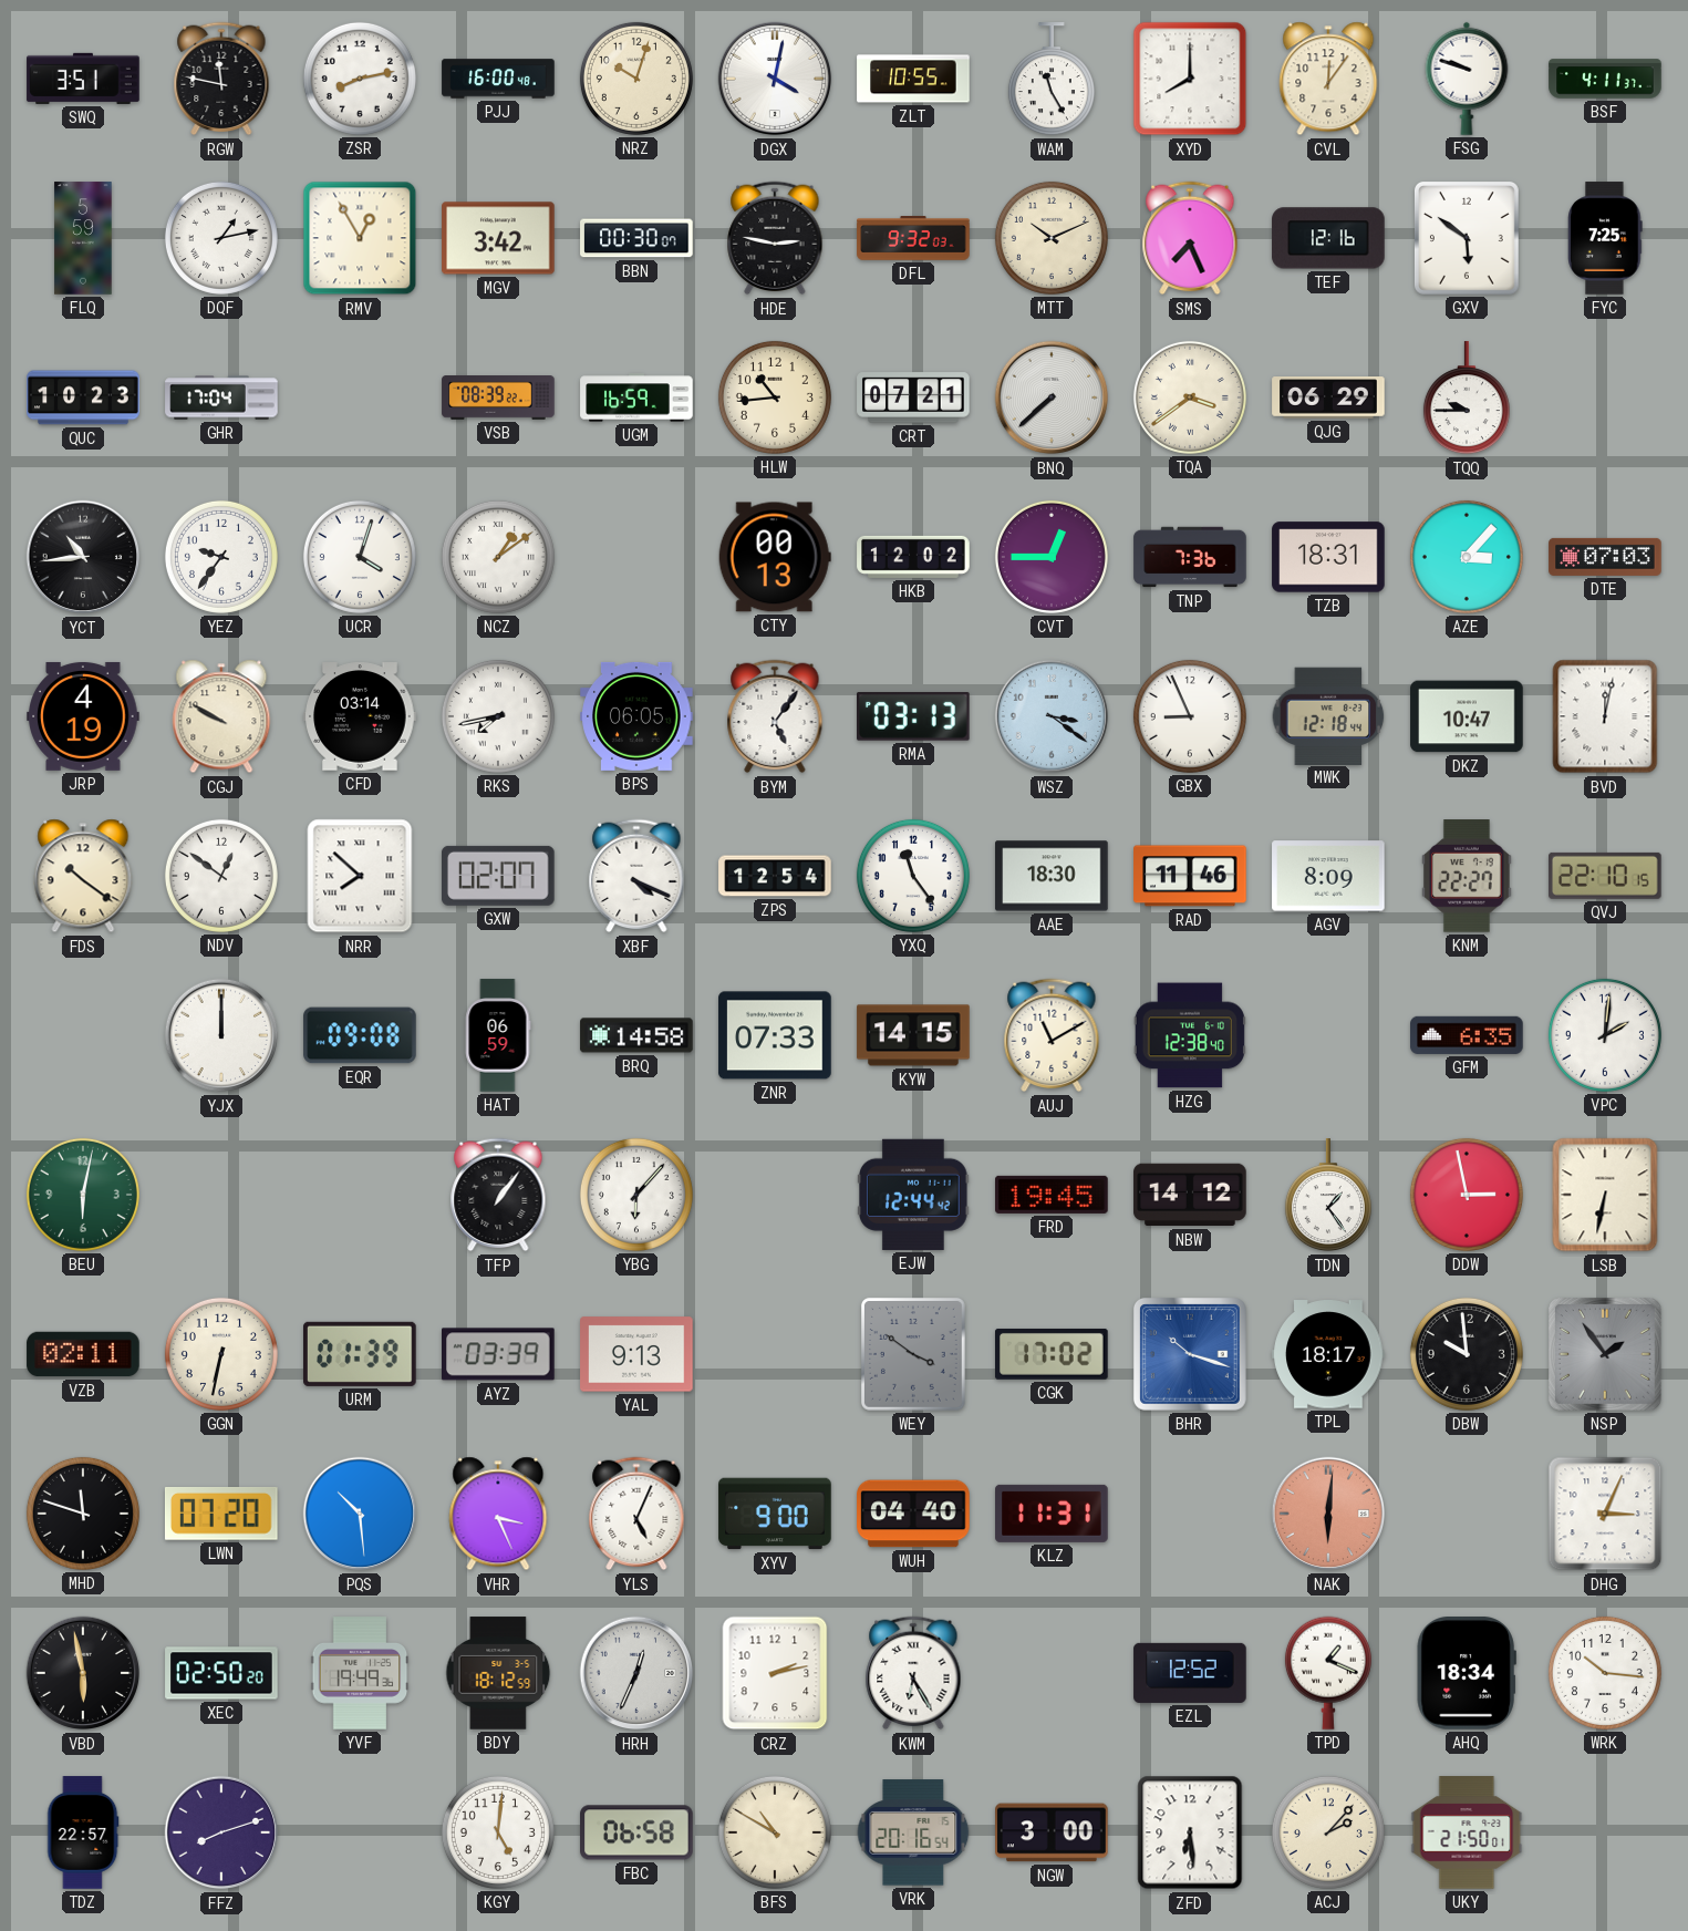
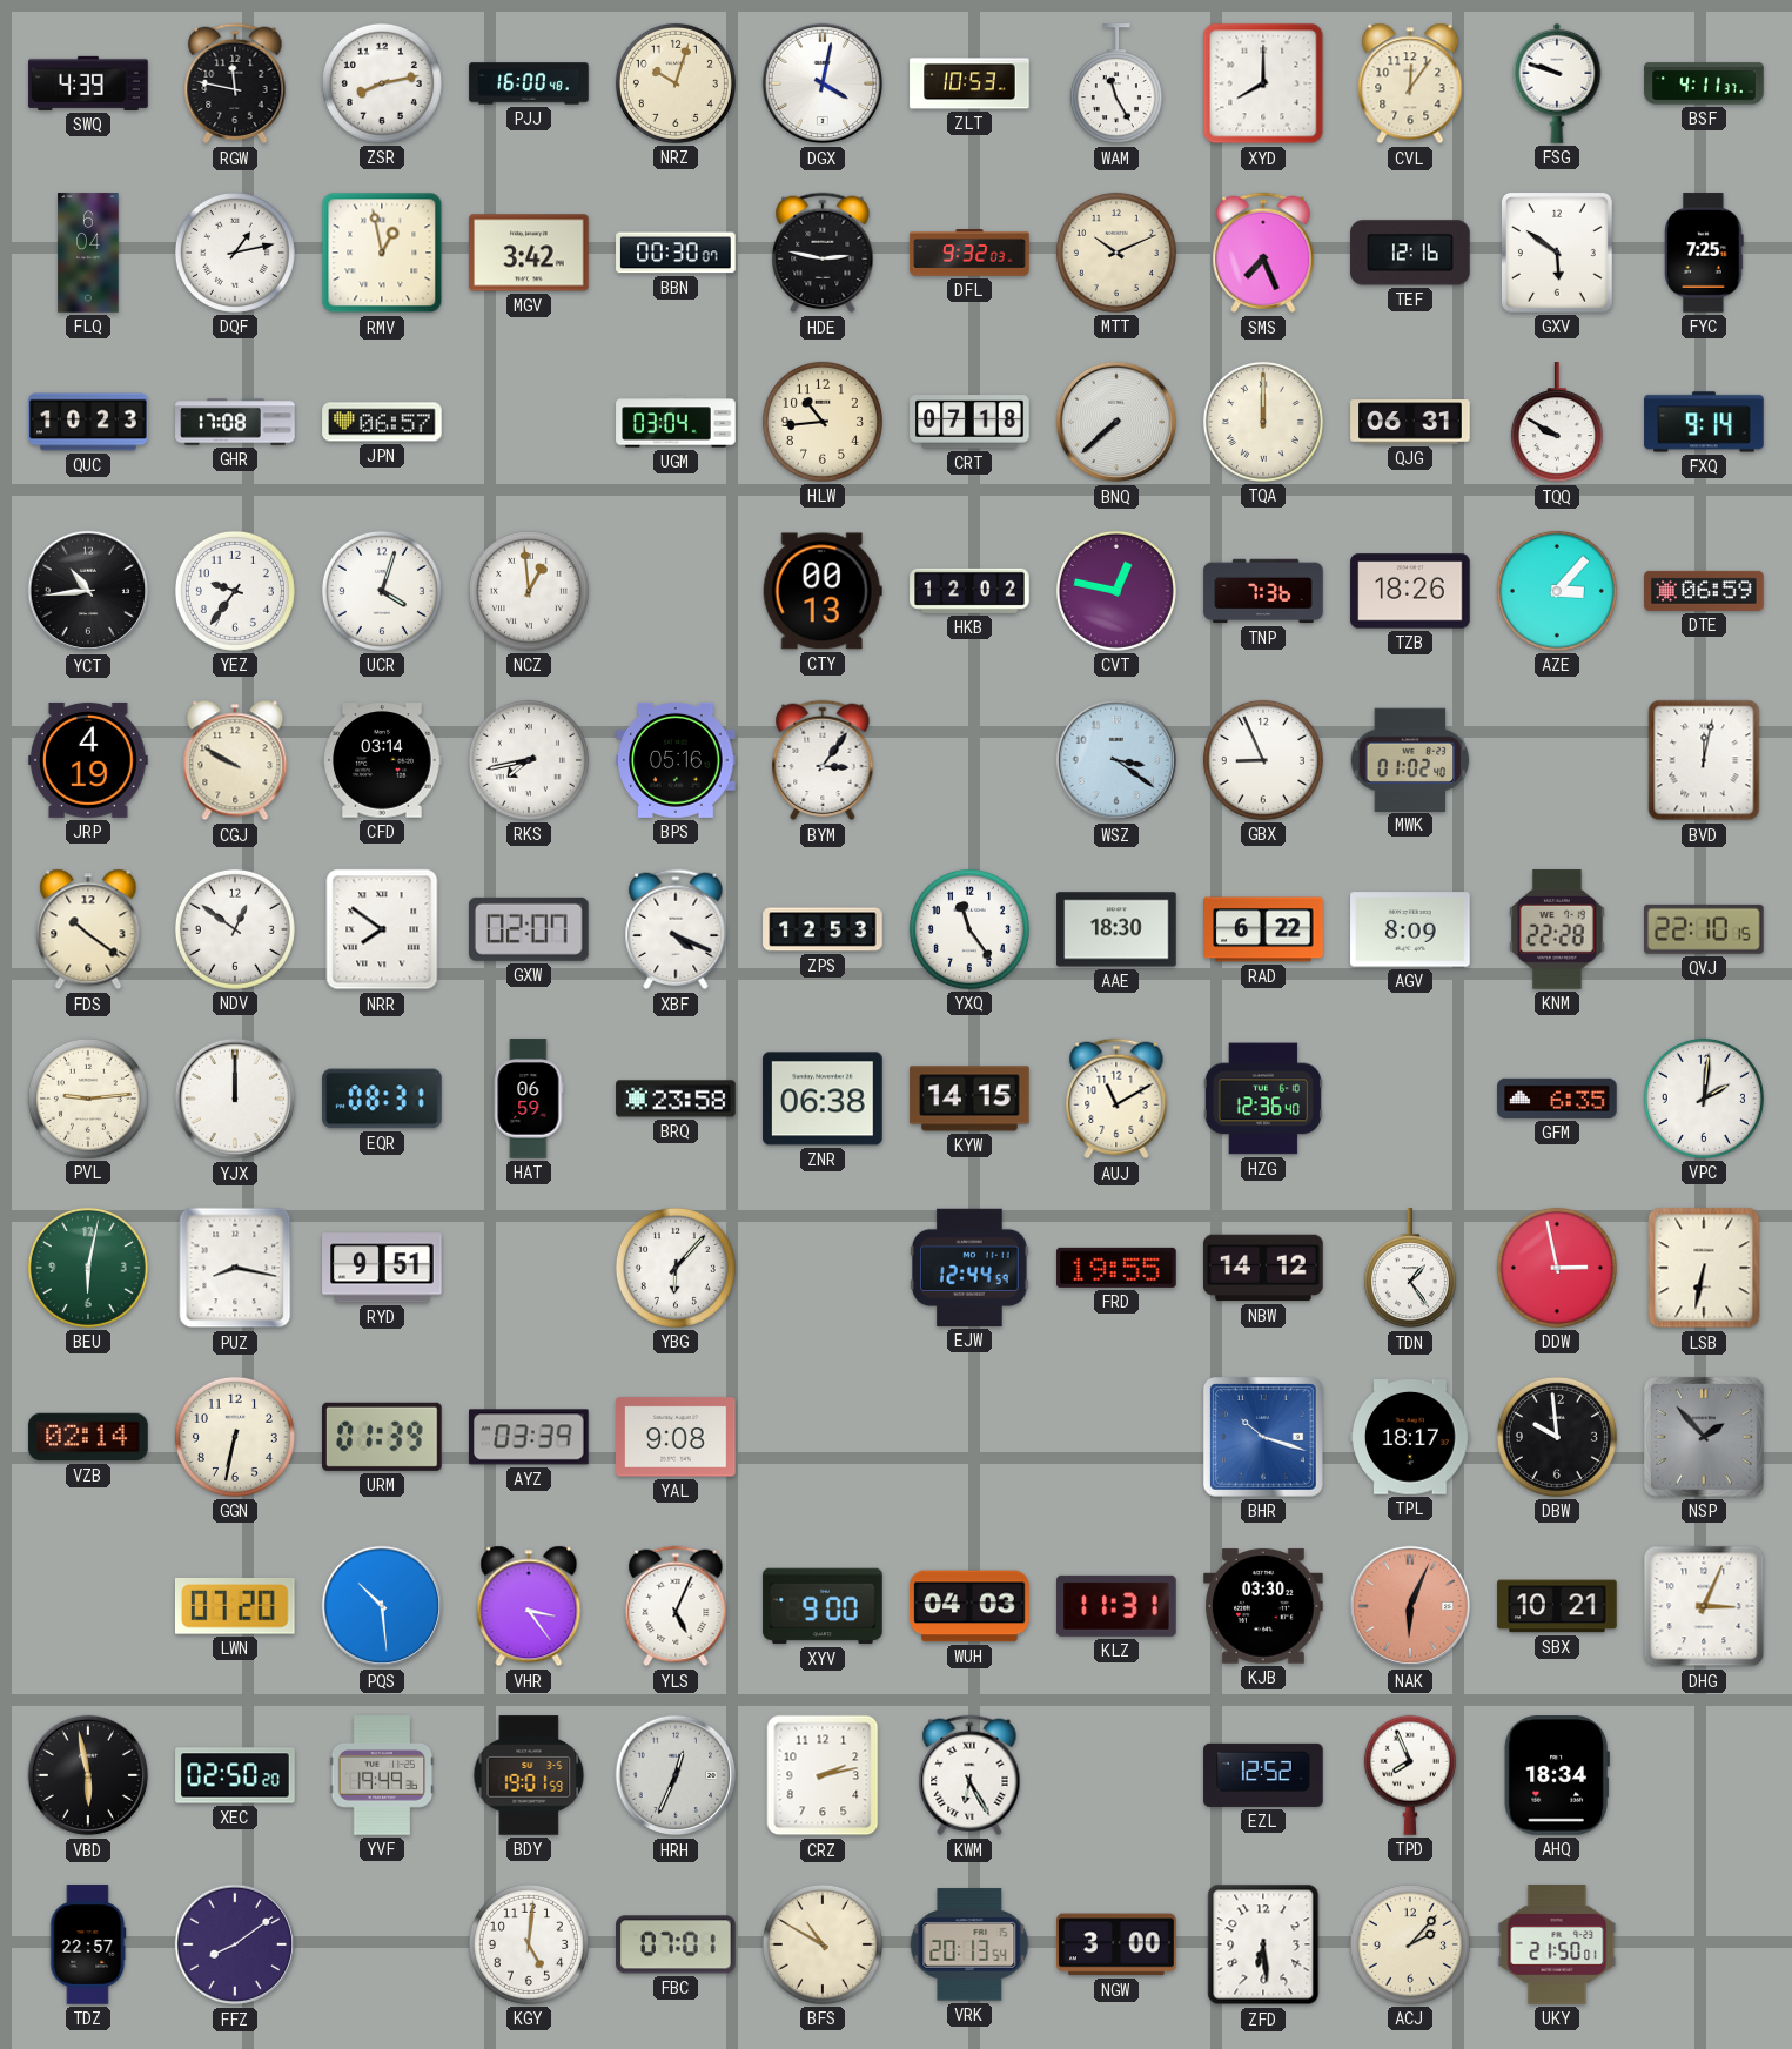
SWQ: 3:51 -> 4:39
ZLT: 10:55 -> 10:53
FLQ: 5:59 -> 6:04
RMV: 12:55 -> 12:58
GHR: 17:04 -> 17:08
JPN: none -> 06:57
VSB: 08:39 -> none
UGM: 16:59 -> 03:04
CRT: 07:21 -> 07:18
TQA: 3:39 -> 12:00
QJG: 06:29 -> 06:31
TQQ: 9:45 -> 9:50
FXQ: none -> 9:14
NCZ: 1:09 -> 12:59
CVT: 12:45 -> 12:47
TZB: 18:31 -> 18:26
DTE: 07:03 -> 06:59
BPS: 06:05 -> 05:16
BYM: 5:06 -> 3:06
RMA: 03:13 -> none
MWK: 12:18 -> 01:02
DKZ: 10:47 -> none
NRR: 7:52 -> 7:51
ZPS: 12:54 -> 12:53
RAD: 11:46 -> 6:22
KNM: 22:27 -> 22:28
PVL: none -> 9:14
EQR: 09:08 -> 08:31
BRQ: 14:58 -> 23:58
ZNR: 07:33 -> 06:38
HZG: 12:38 -> 12:36
PUZ: none -> 8:17
RYD: none -> 9:51
TFP: 1:06 -> none
EJW: 12:44:42 -> 12:44:59
FRD: 19:45 -> 19:55
VZB: 02:11 -> 02:14
YAL: 9:13 -> 9:08
WEY: 3:51 -> none
CGK: 17:02 -> none
NSP: 1:54 -> 1:53
MHD: 11:48 -> none
VHR: 3:26 -> 3:24
WUH: 04:40 -> 04:03
KJB: none -> 03:30
NAK: 6:01 -> 6:04
SBX: none -> 10:21
BDY: 18:12 -> 19:01
TPD: 1:19 -> 7:56
WRK: 10:16 -> none
FFZ: 8:12 -> 8:09
FBC: 06:58 -> 07:01
VRK: 20:16 -> 20:13
